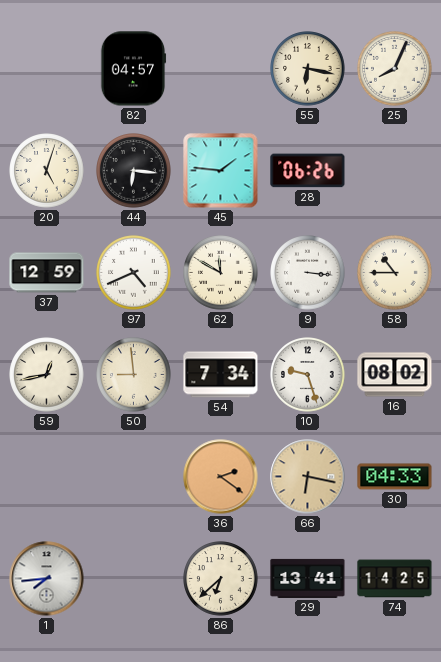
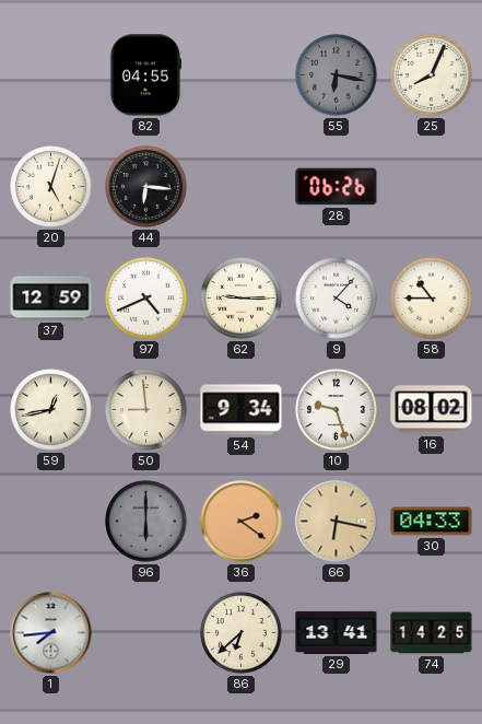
82: 04:57 -> 04:55
55 dial: cream -> grey
45: 1:46 -> none
62: 11:50 -> 9:15
9: 3:16 -> 4:07
54: 7:34 -> 9:34
96: none -> 6:00
